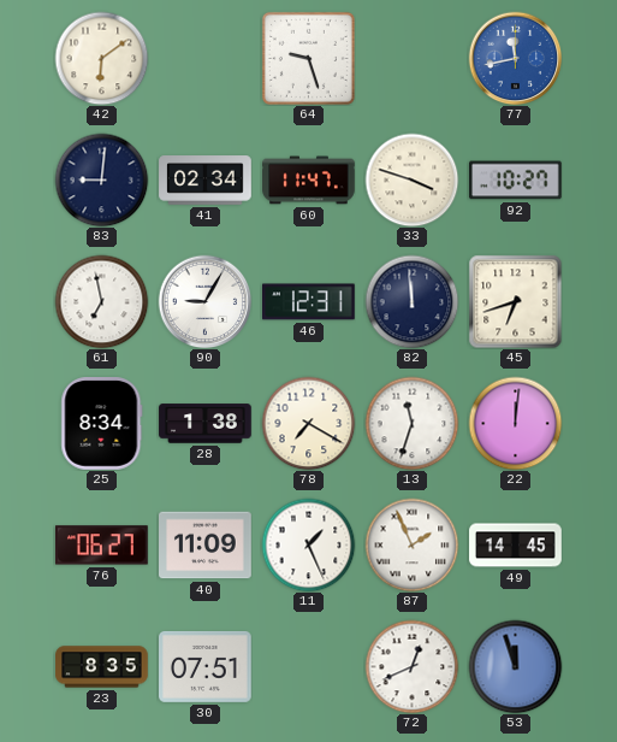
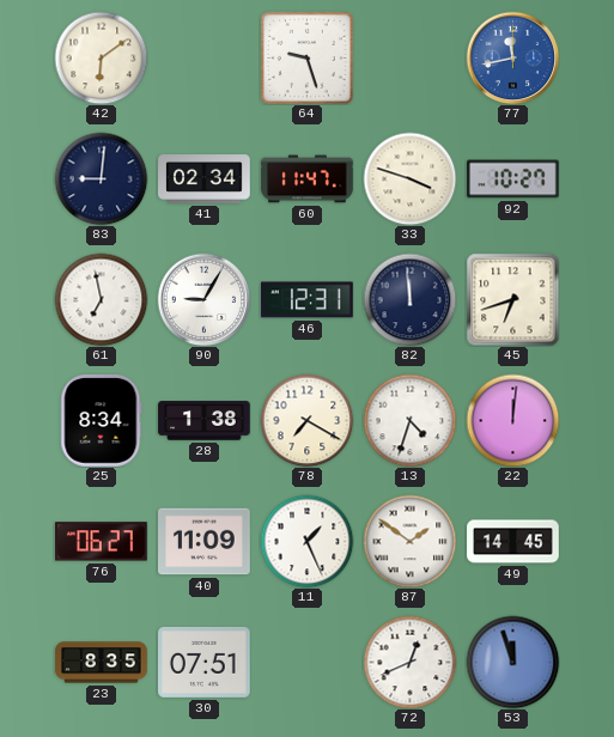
13: 11:33 -> 4:33
87: 1:56 -> 1:51
